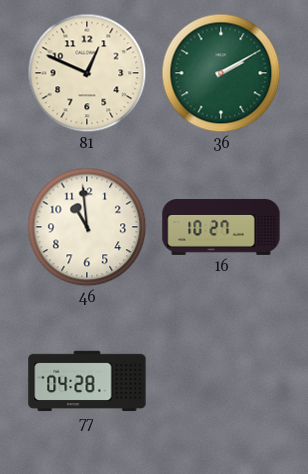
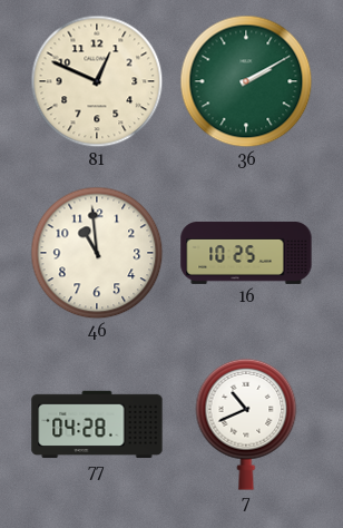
16: 10:27 -> 10:25
7: none -> 10:41
